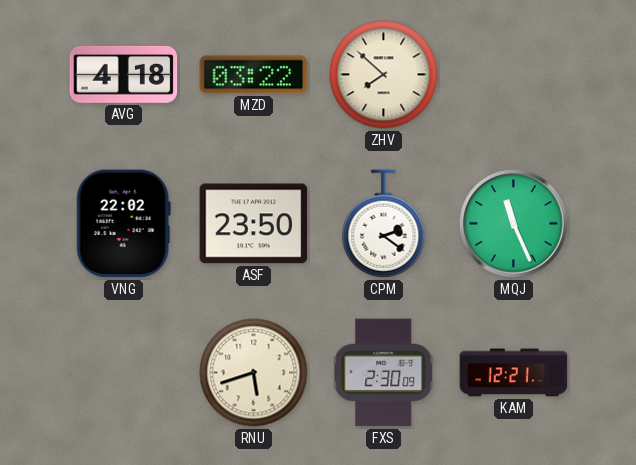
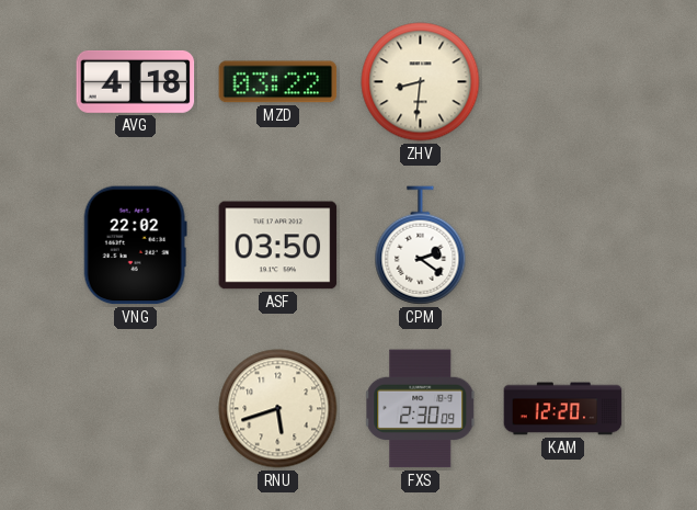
ZHV: 7:52 -> 8:31
ASF: 23:50 -> 03:50
MQJ: 11:26 -> none
KAM: 12:21 -> 12:20
